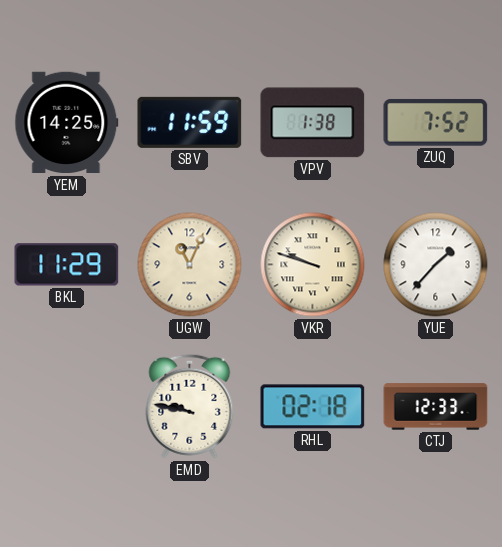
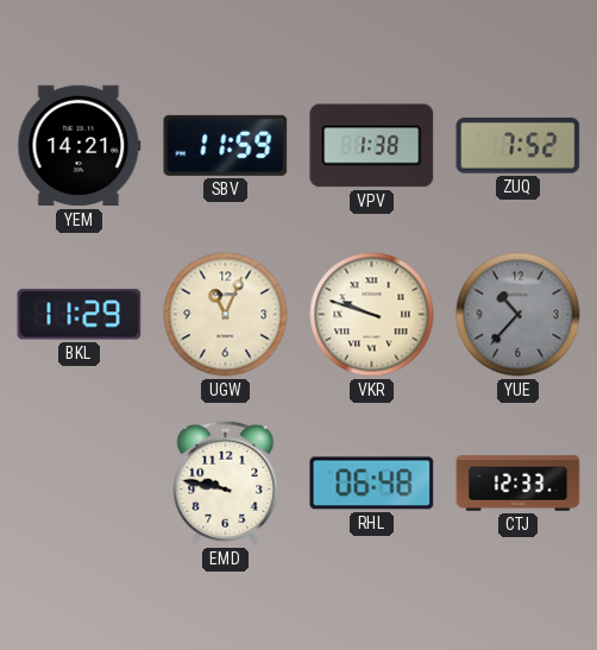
YEM: 14:25 -> 14:21
YUE: 1:37 -> 10:37
YUE dial: white -> grey
RHL: 02:18 -> 06:48
